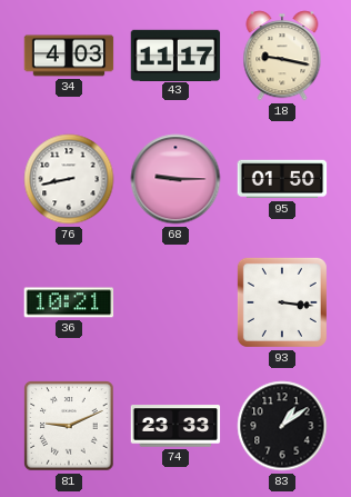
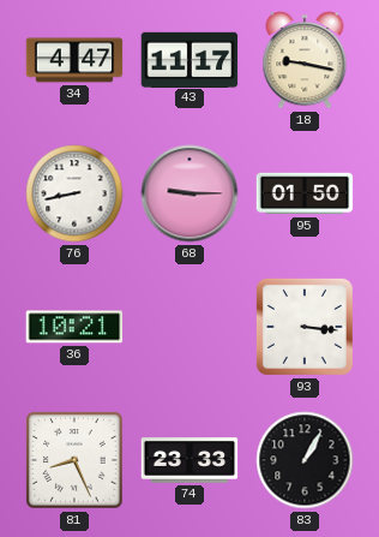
34: 4:03 -> 4:47
81: 9:11 -> 8:26
83: 1:09 -> 1:05
